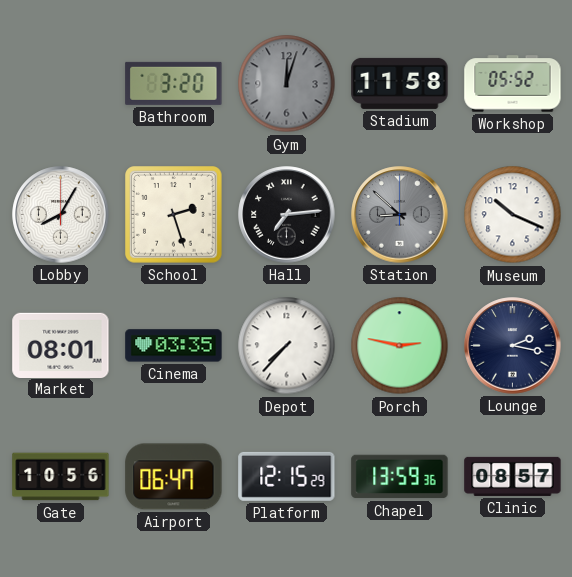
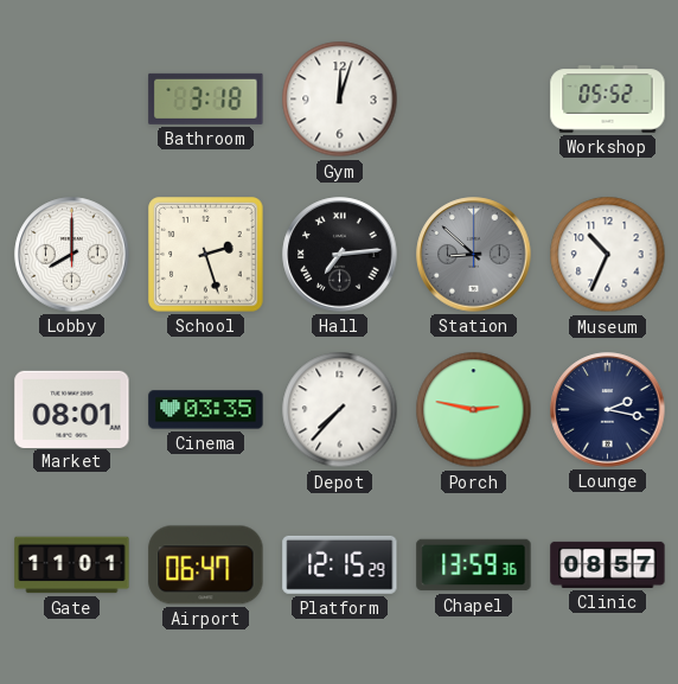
Bathroom: 3:20 -> 3:18
Gym dial: grey -> white
Stadium: 11:58 -> none
Lobby: 8:05 -> 8:00
Museum: 10:19 -> 10:34
Gate: 10:56 -> 11:01
